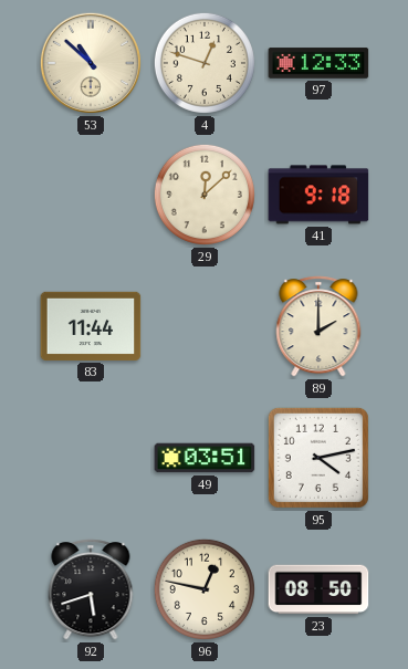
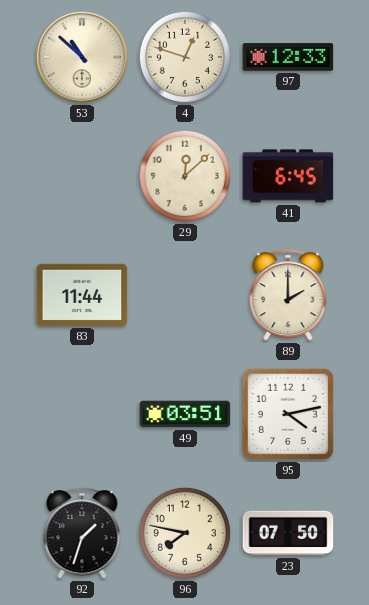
41: 9:18 -> 6:45
92: 5:42 -> 1:33
96: 12:47 -> 7:47
23: 08:50 -> 07:50
